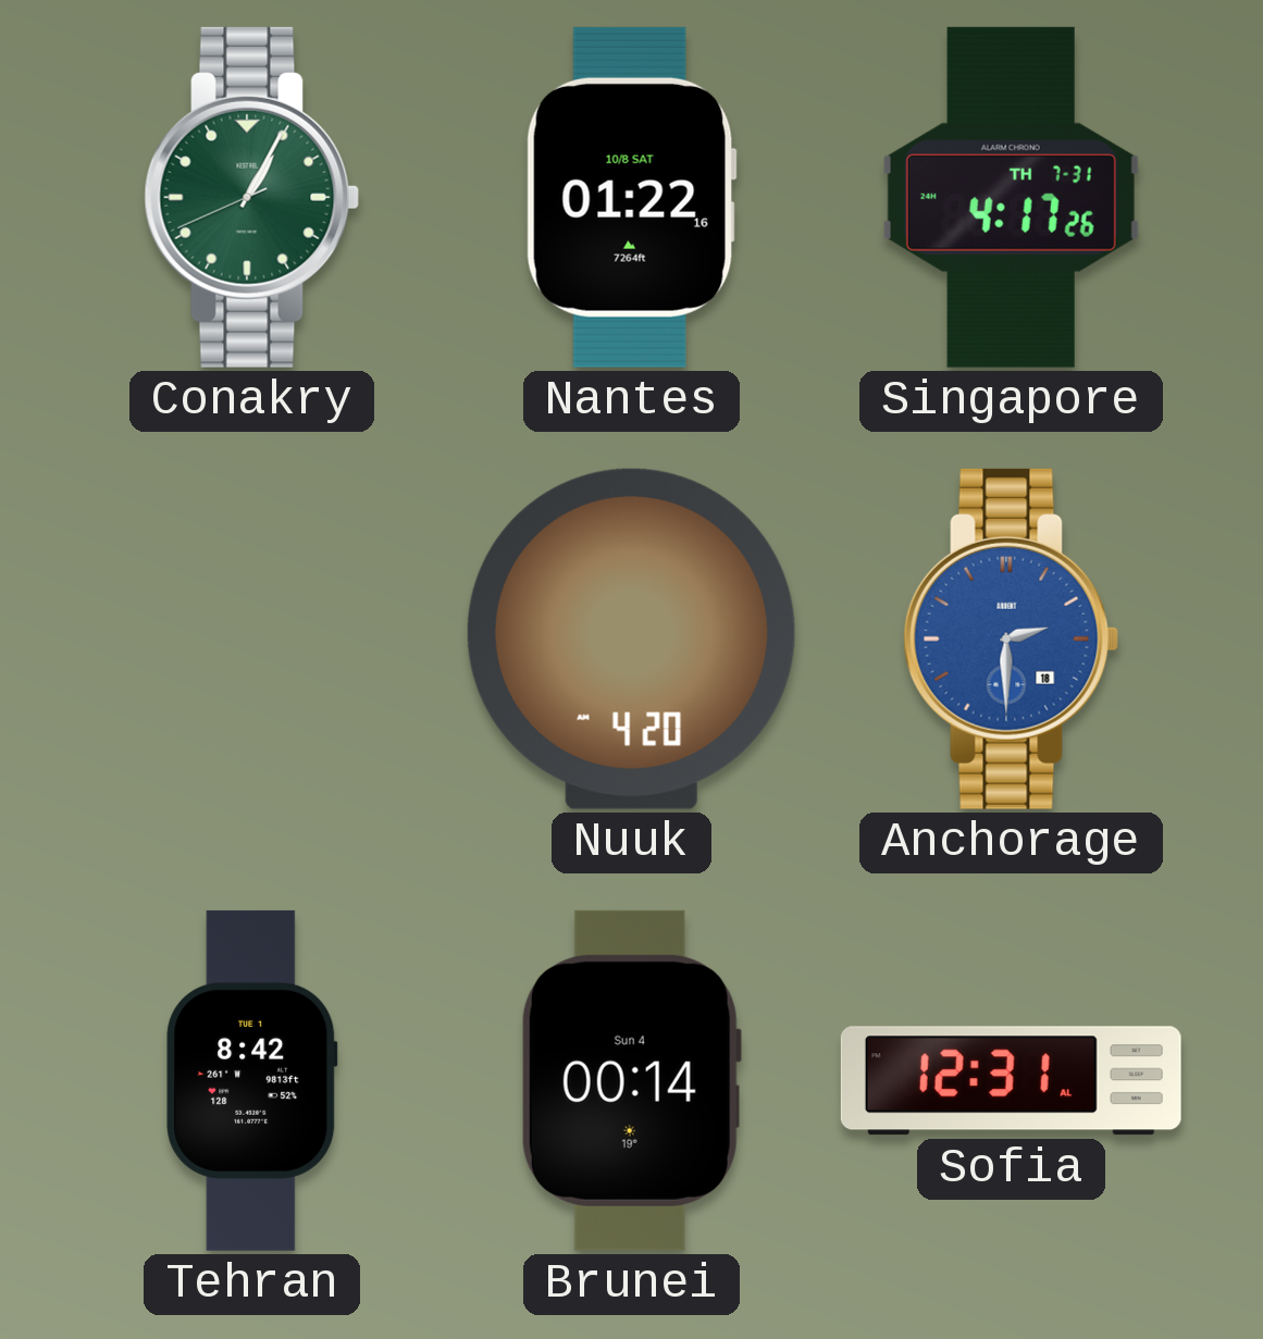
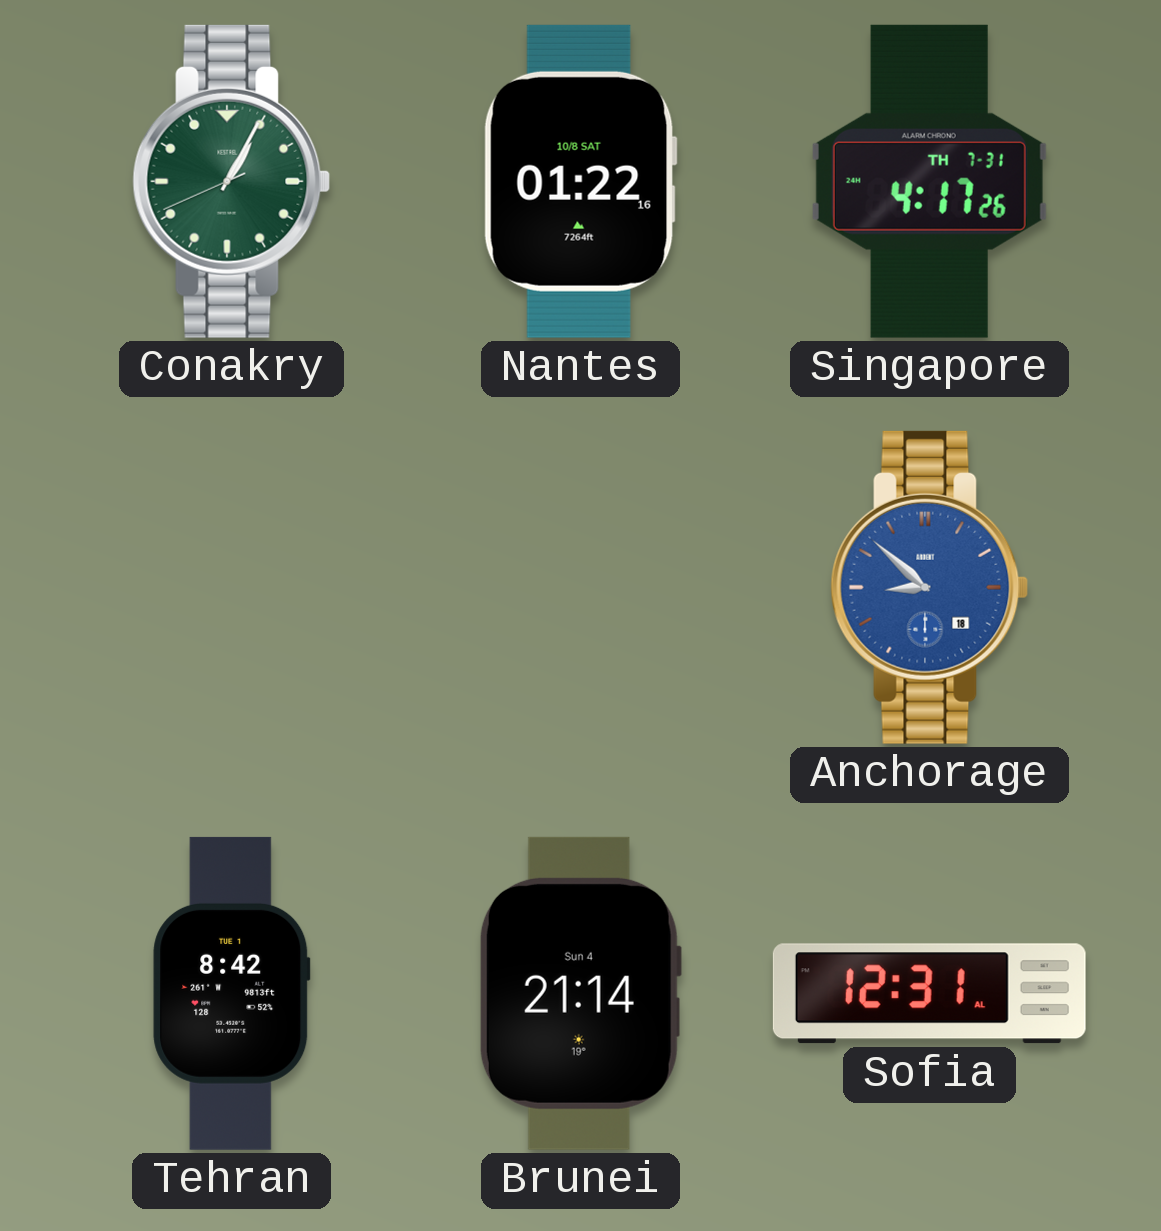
Nuuk: 4:20 -> none
Anchorage: 2:30 -> 8:52
Brunei: 00:14 -> 21:14
